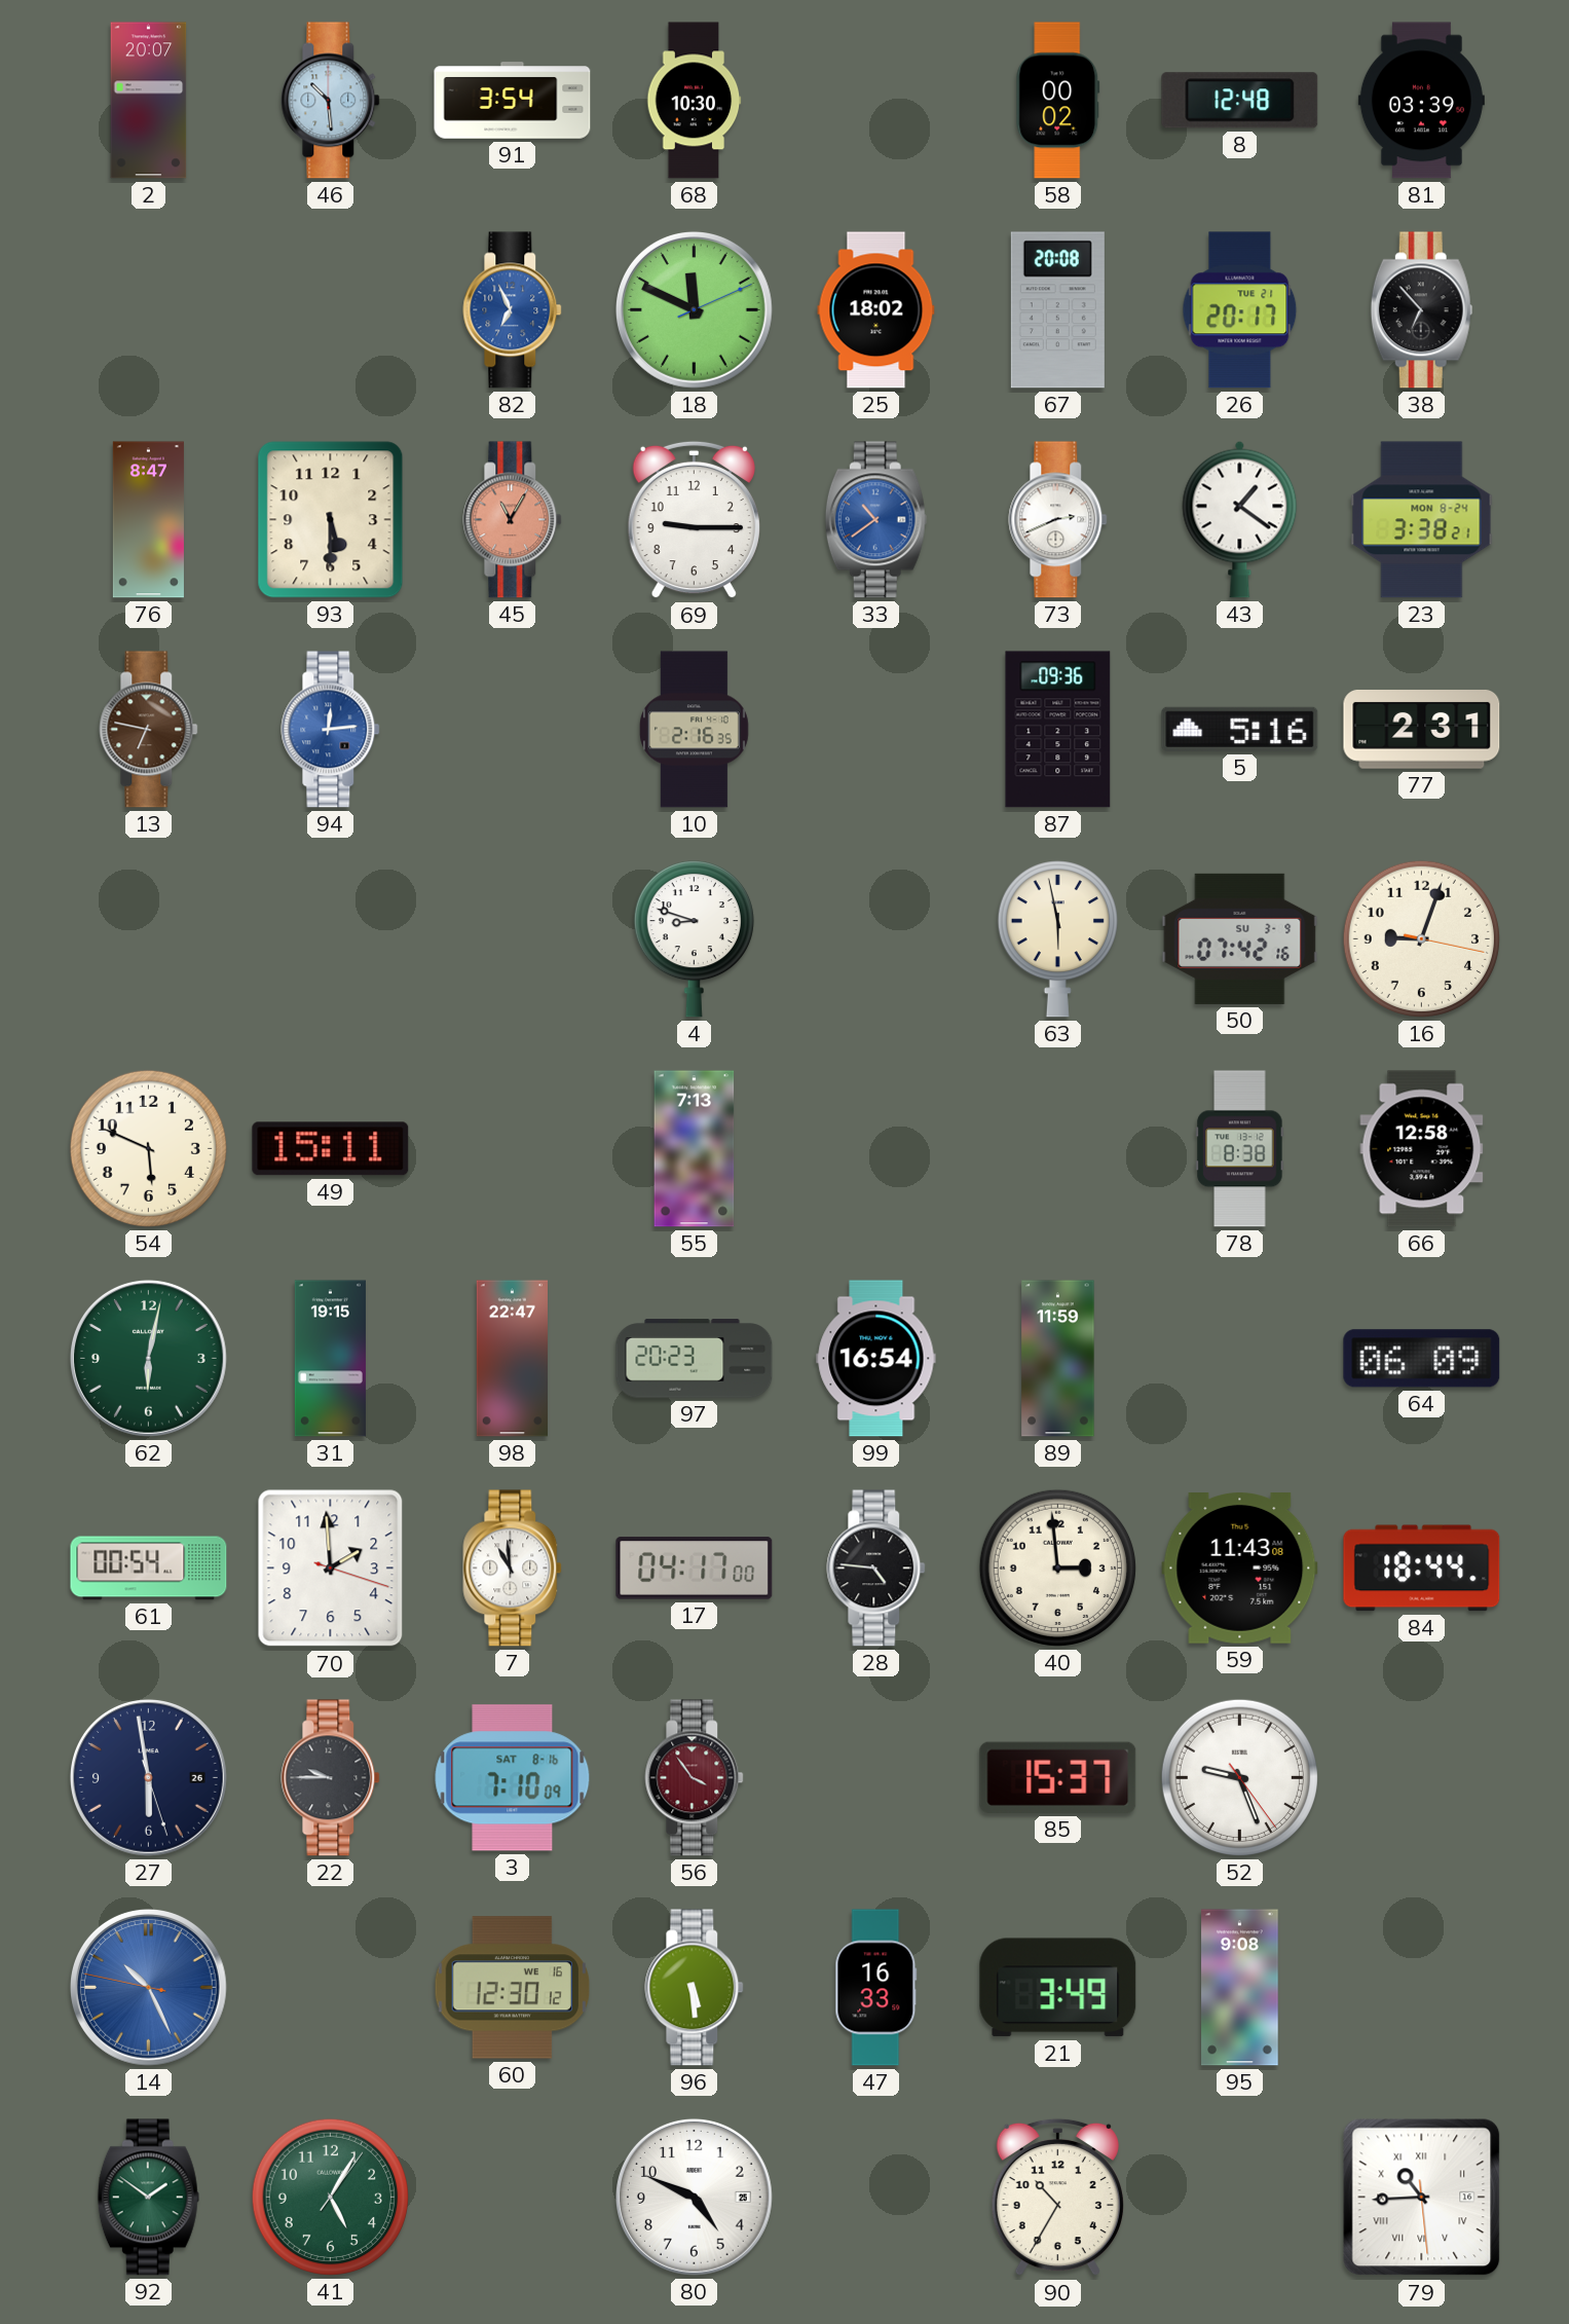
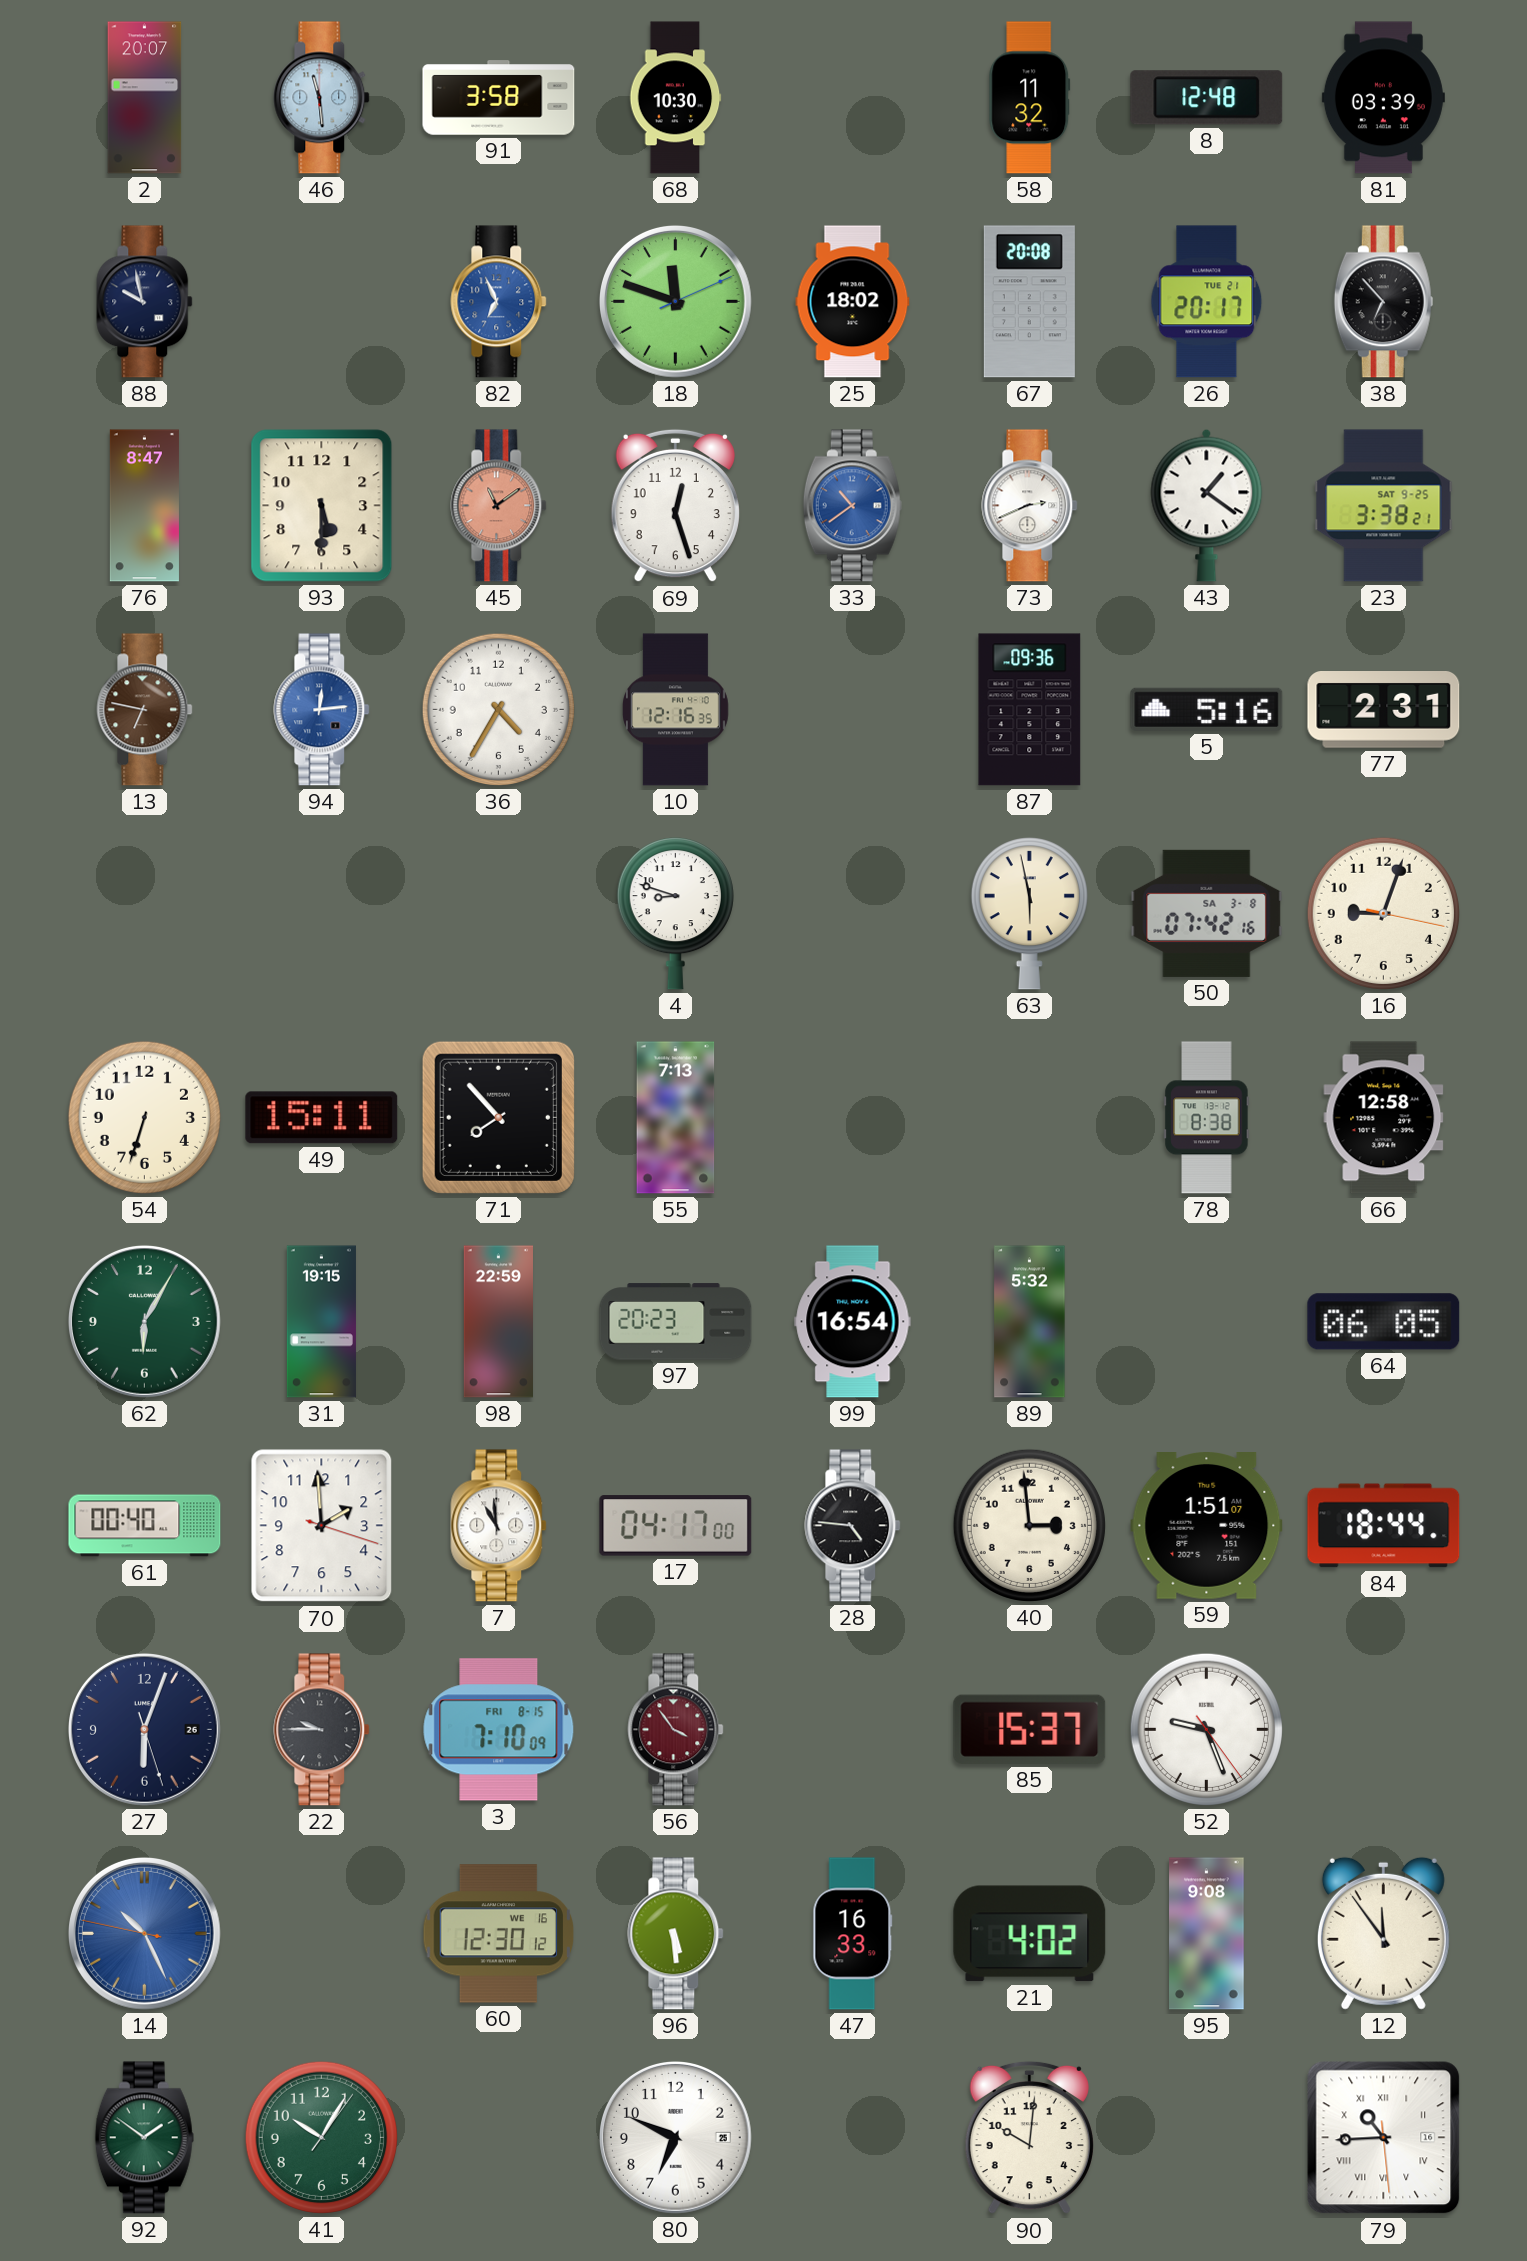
46: 10:29 -> 11:29
91: 3:54 -> 3:58
58: 00:02 -> 11:32
88: none -> 9:58
18: 11:49 -> 11:48
45: 11:05 -> 11:09
69: 9:15 -> 12:27
23 date: MON 8-24 -> SAT 9-25
36: none -> 4:35
10: 2:16 -> 12:16
50 date: SU 3-9 -> SA 3-8
54: 5:49 -> 6:33
71: none -> 7:53
62: 6:02 -> 6:05
98: 22:47 -> 22:59
89: 11:59 -> 5:32
64: 06:09 -> 06:05
61: 00:54 -> 00:40
59: 11:43 -> 1:51
27: 5:58 -> 6:03
3 date: SAT 8-16 -> FRI 8-15
21: 3:49 -> 4:02
12: none -> 11:54
41: 5:05 -> 10:05
80: 4:49 -> 6:49
90: 10:35 -> 10:01
